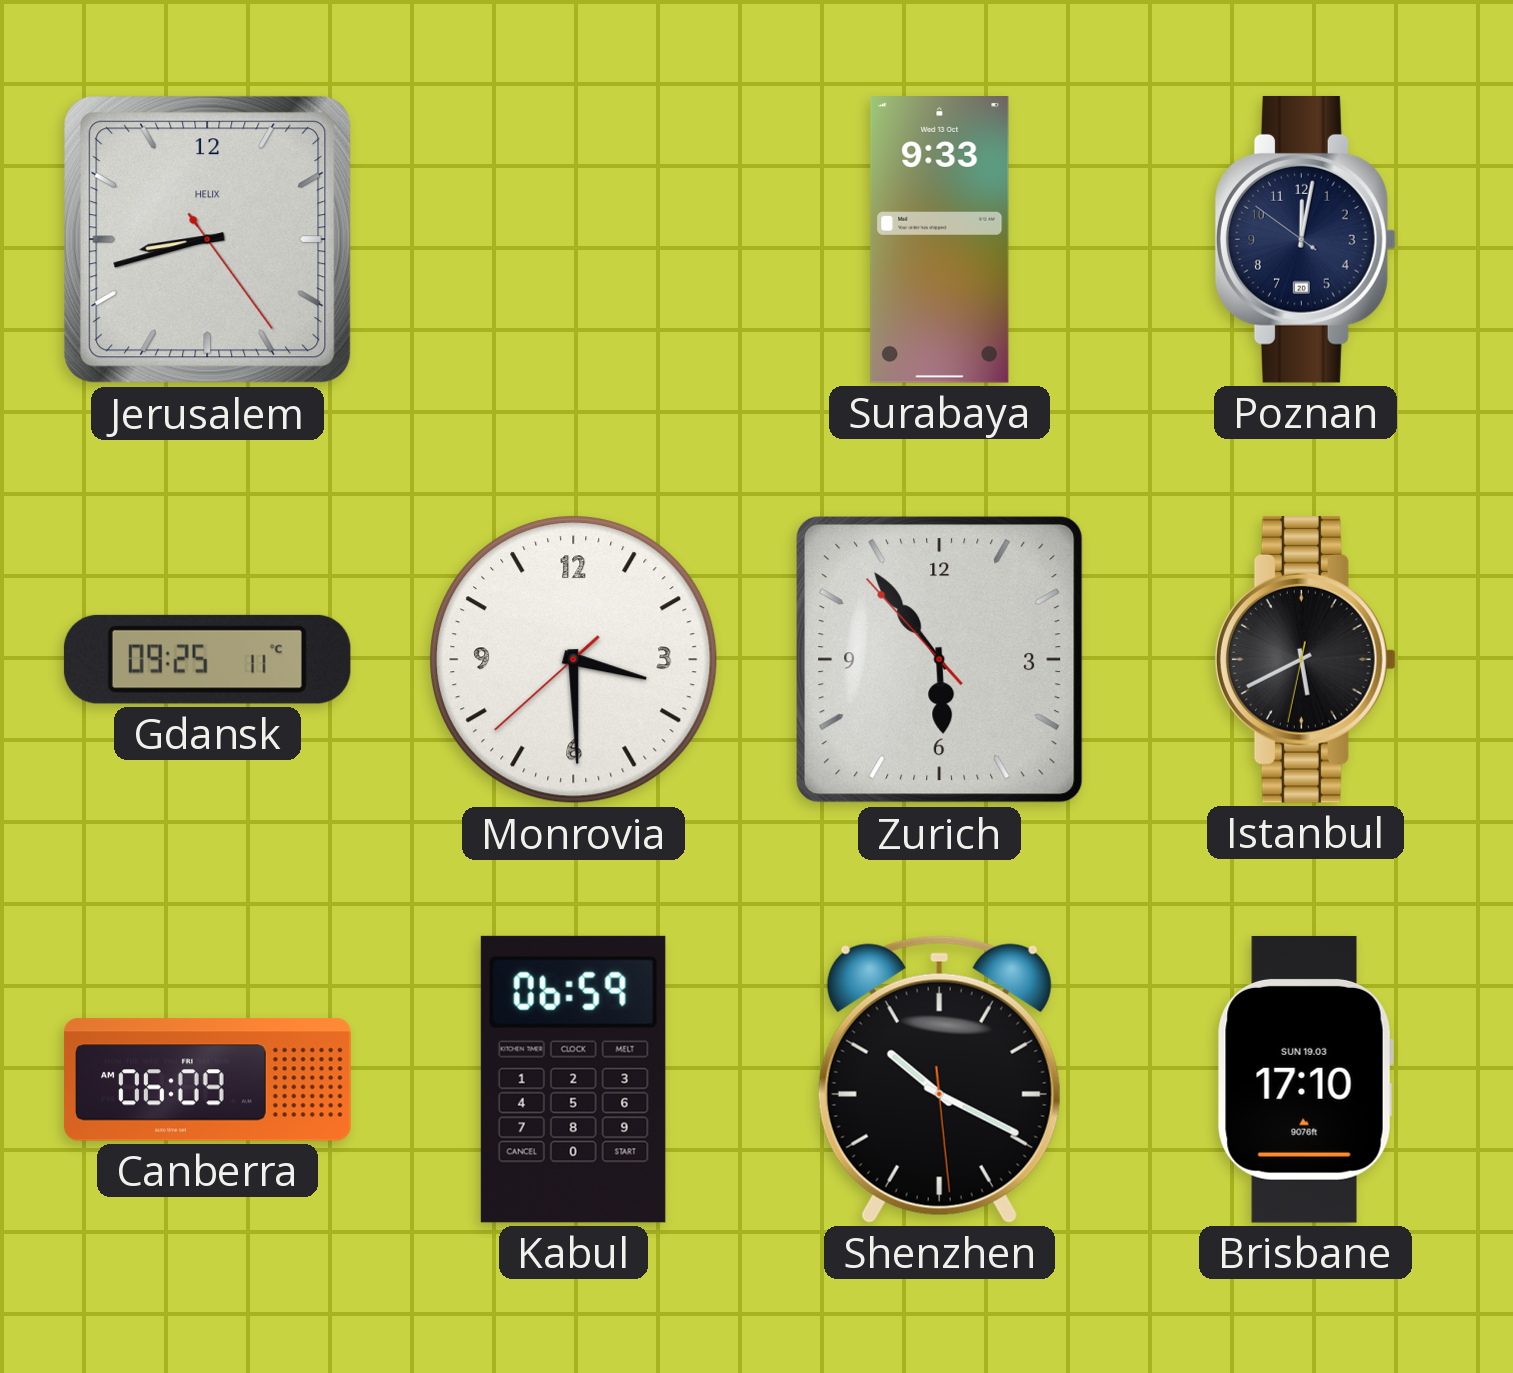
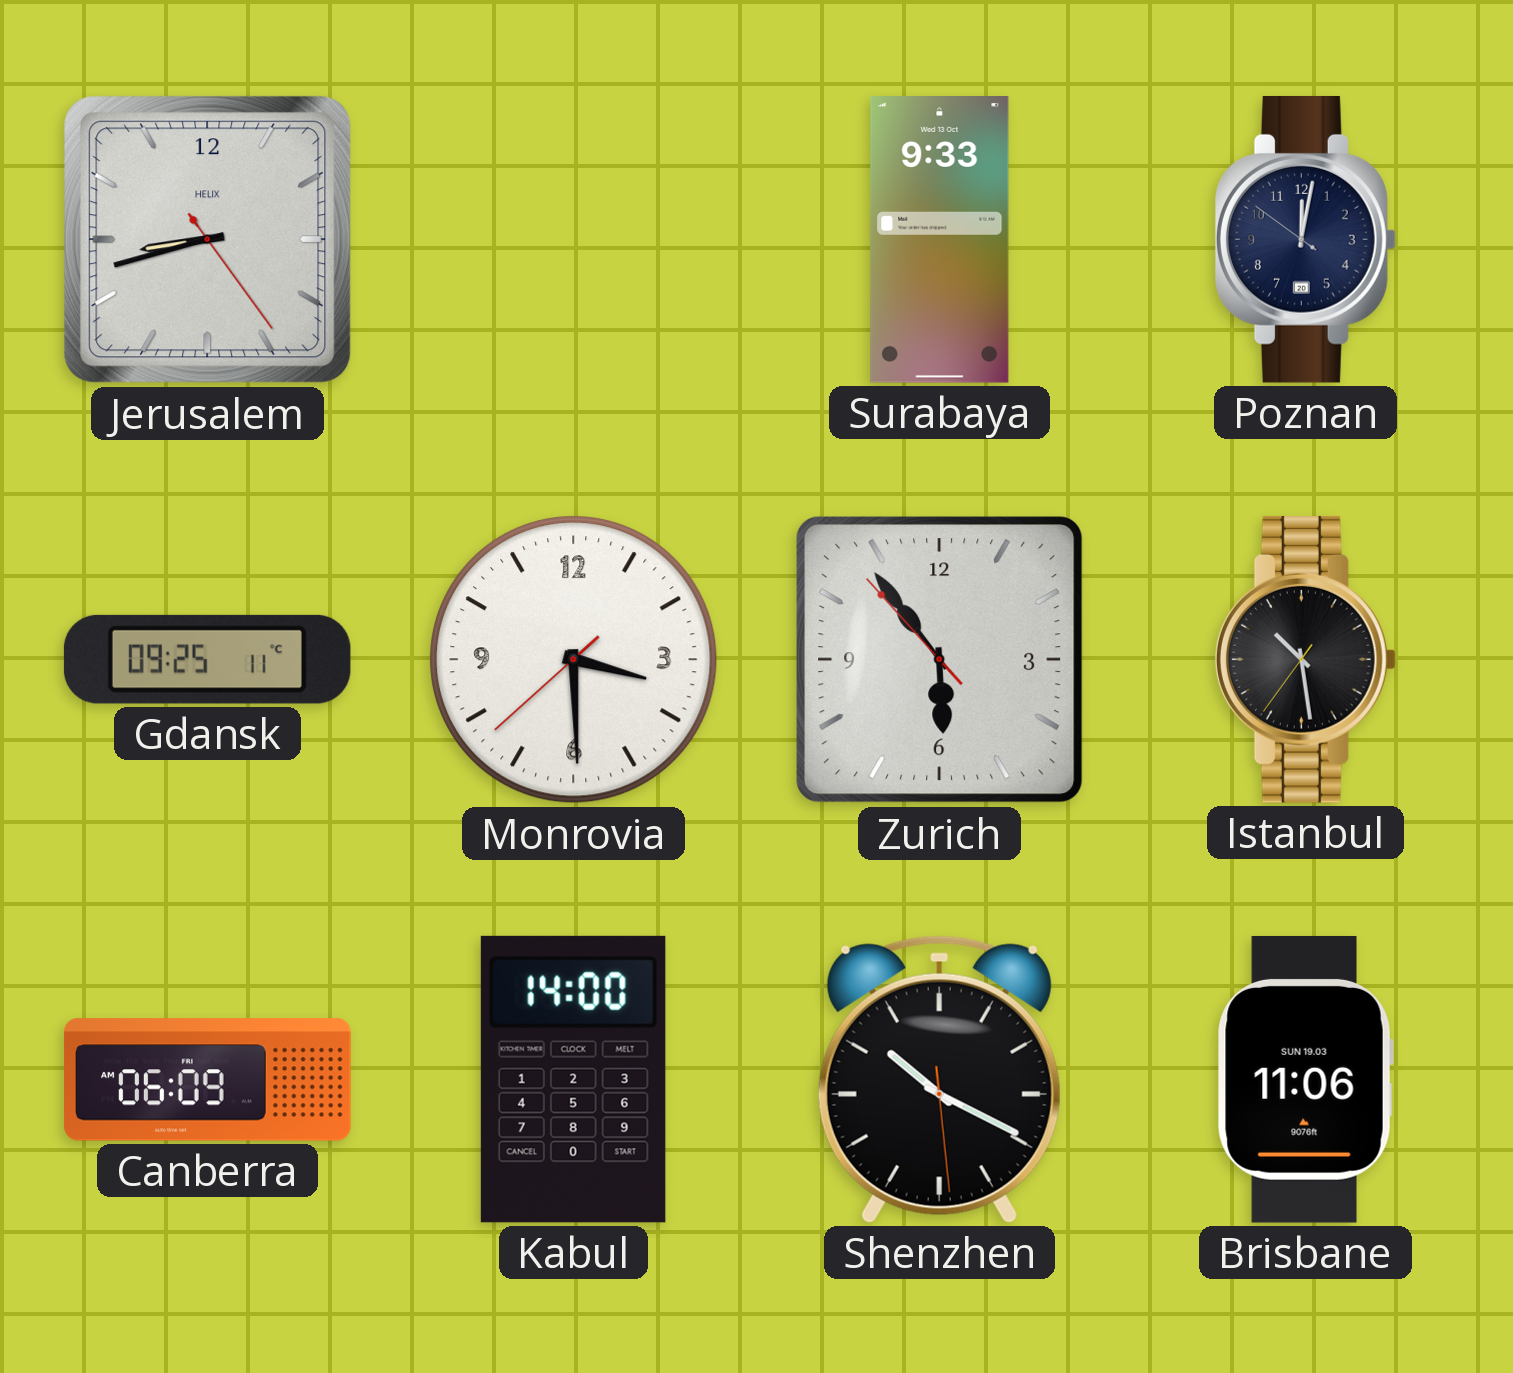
Istanbul: 5:40 -> 10:28
Kabul: 06:59 -> 14:00
Brisbane: 17:10 -> 11:06
